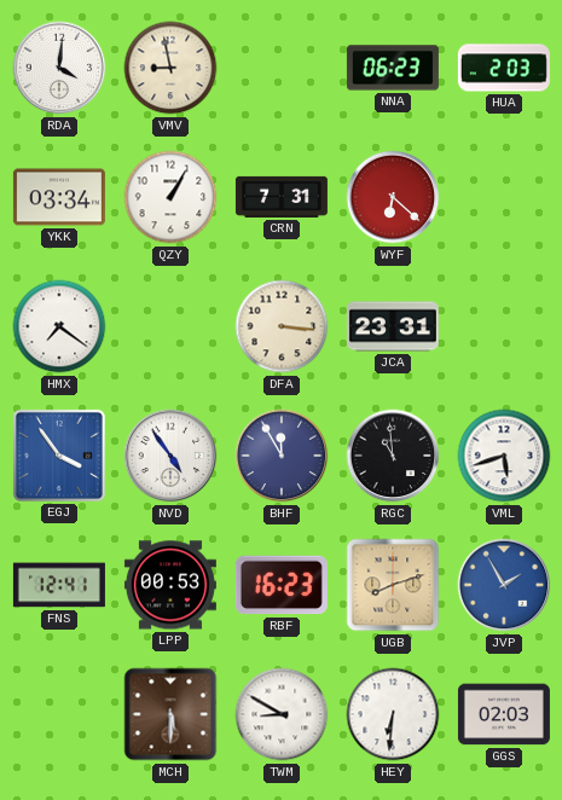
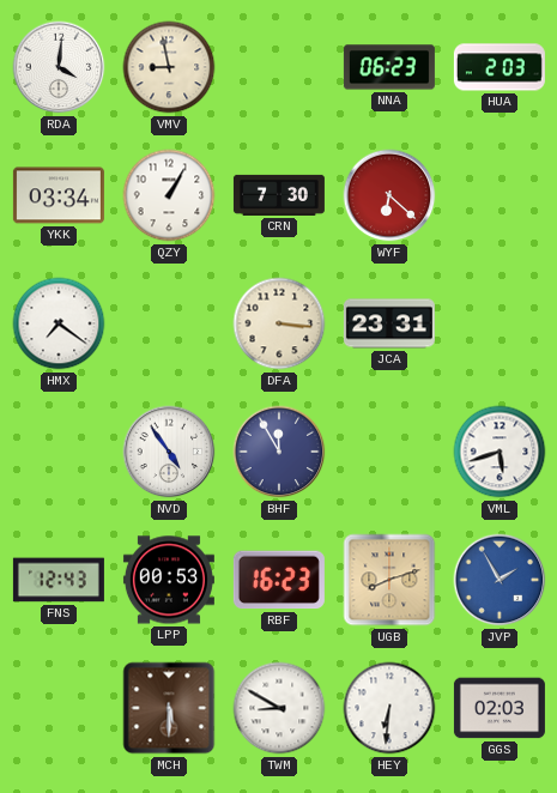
CRN: 7:31 -> 7:30
EGJ: 3:54 -> none
RGC: 10:59 -> none
FNS: 12:41 -> 12:43
